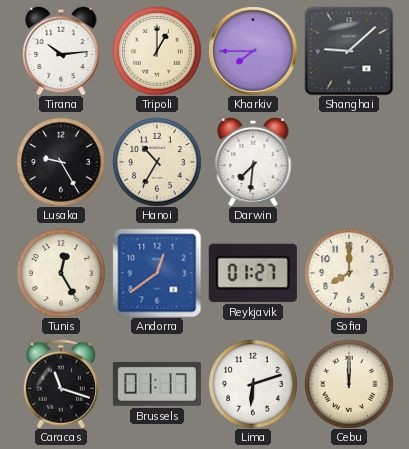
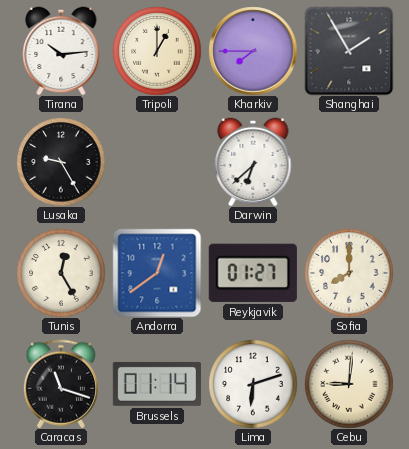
Shanghai: 9:08 -> 1:55
Hanoi: 10:35 -> none
Darwin: 7:31 -> 6:38
Brussels: 01:17 -> 01:14
Cebu: 12:00 -> 9:01
